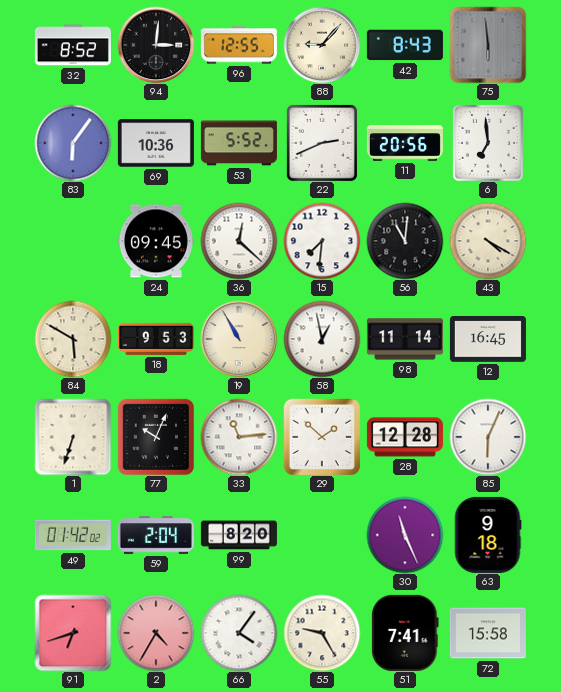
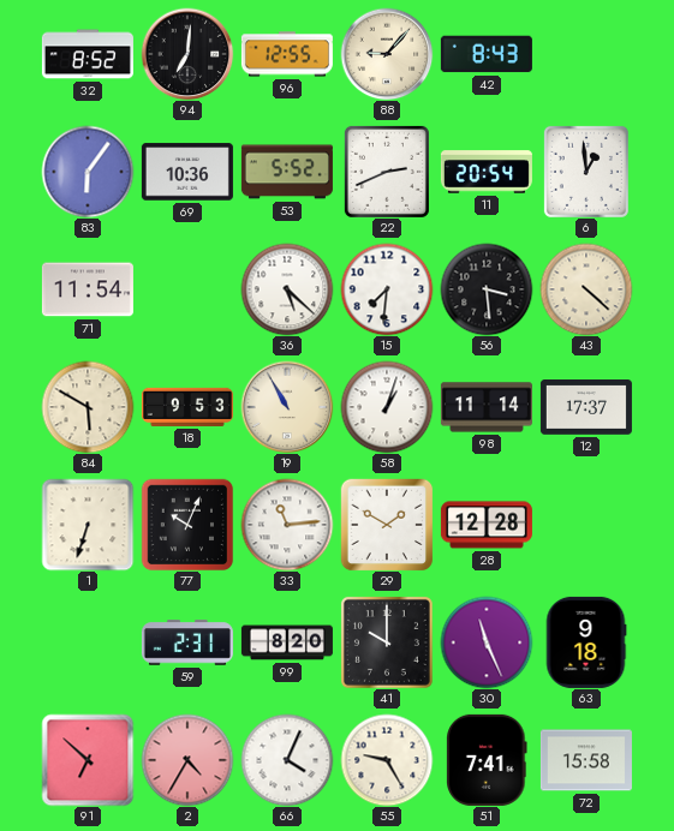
94: 3:01 -> 7:01
75: 5:59 -> none
11: 20:56 -> 20:54
6: 6:59 -> 12:59
71: none -> 11:54
24: 09:45 -> none
36: 12:22 -> 5:22
56: 11:01 -> 3:29
43: 4:20 -> 4:22
58: 12:58 -> 1:03
12: 16:45 -> 17:37
29: 1:52 -> 1:50
85: 6:04 -> none
49: 01:42 -> none
59: 2:04 -> 2:31
41: none -> 10:00
91: 6:42 -> 6:52
66: 4:06 -> 4:04
